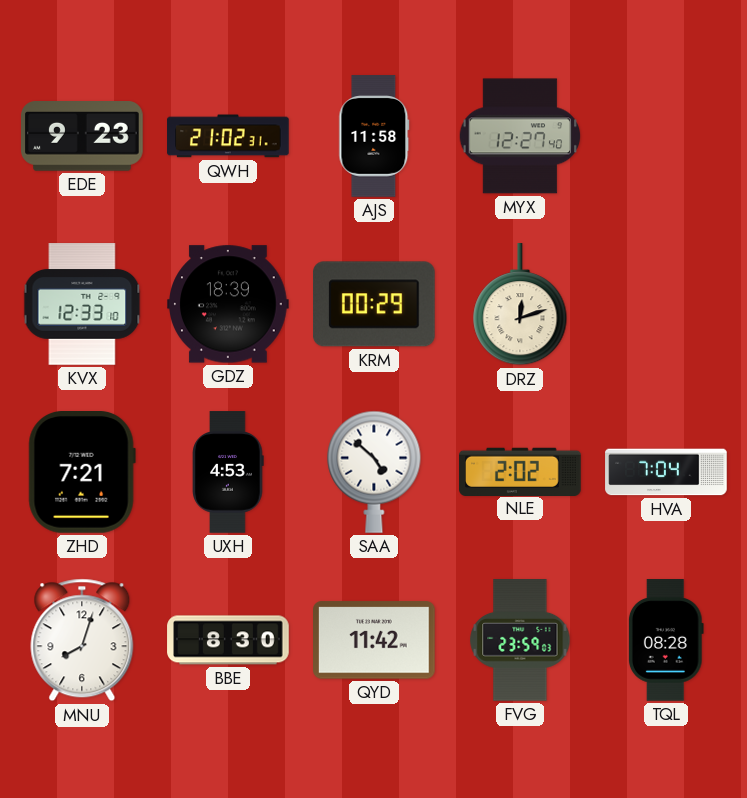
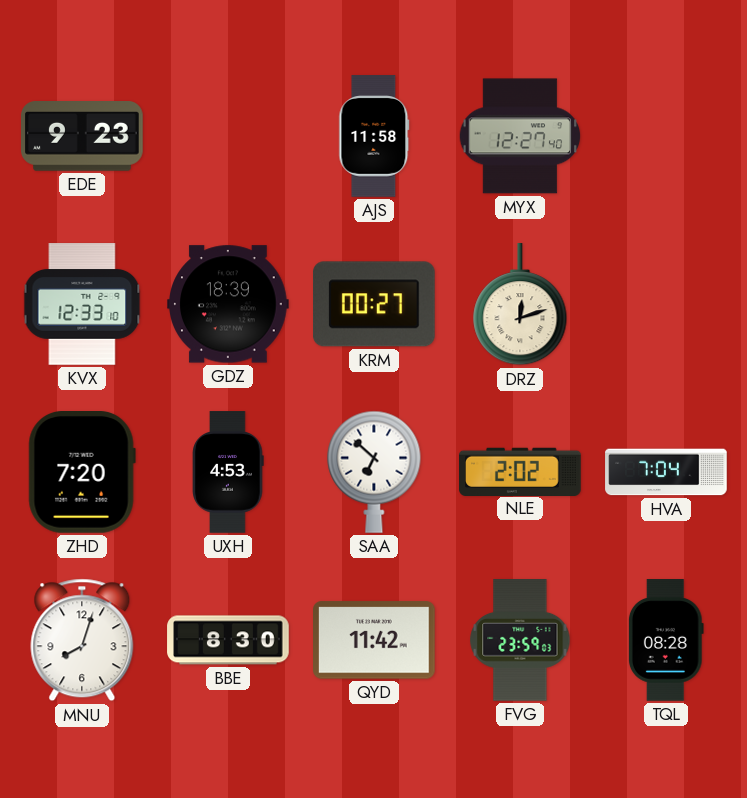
QWH: 21:02 -> none
KRM: 00:29 -> 00:27
ZHD: 7:21 -> 7:20
SAA: 4:52 -> 6:52
